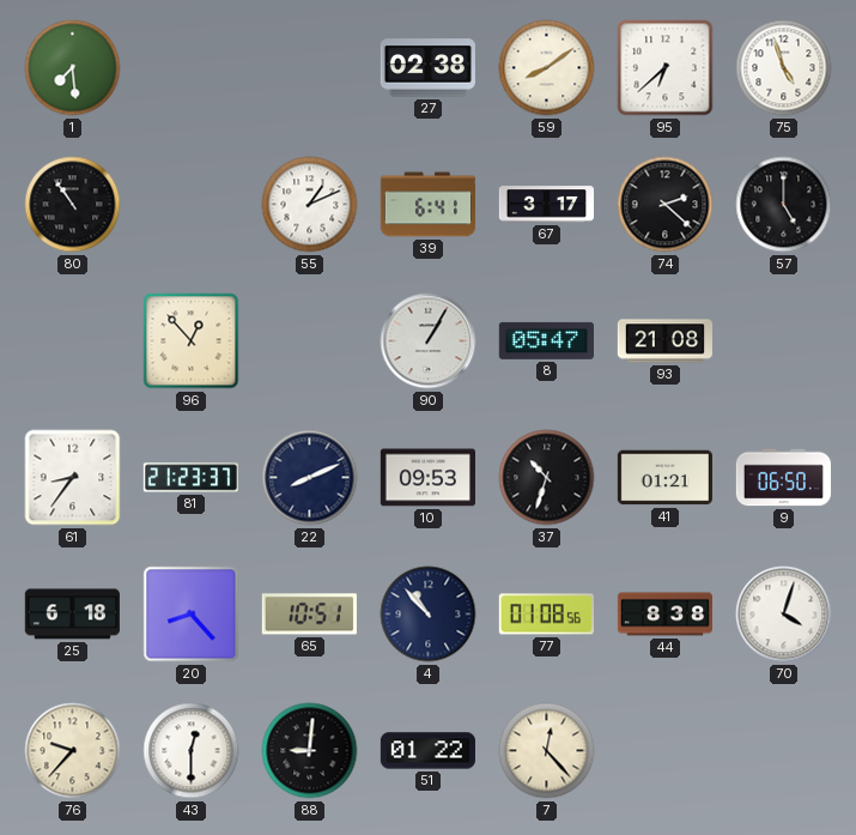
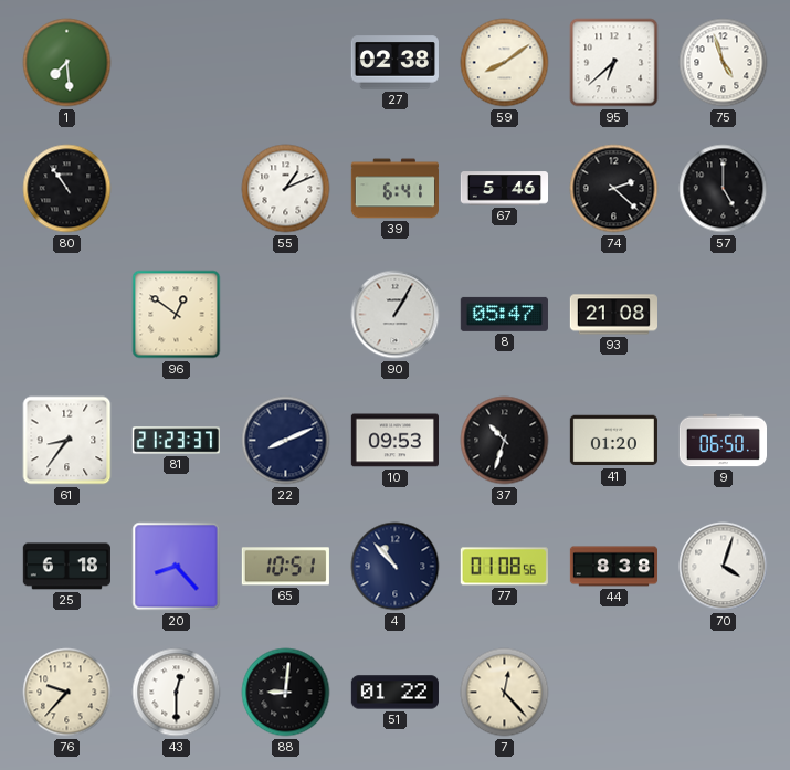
67: 3:17 -> 5:46
96: 12:53 -> 12:51
41: 01:21 -> 01:20
